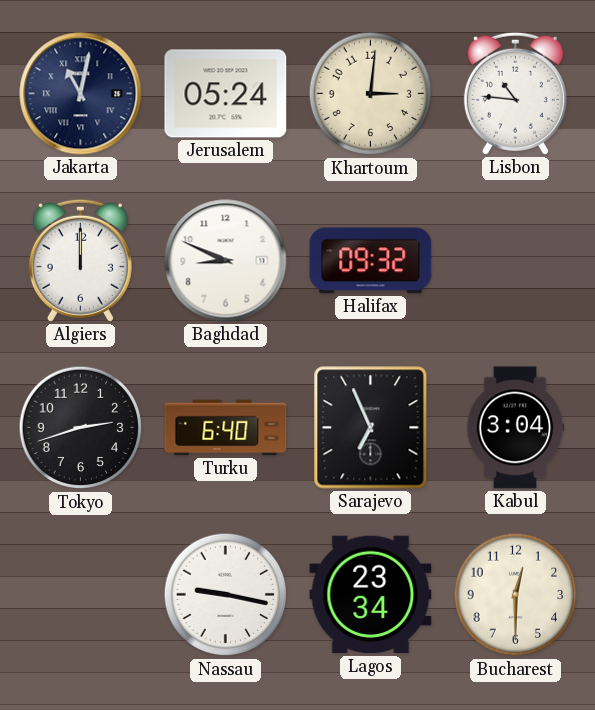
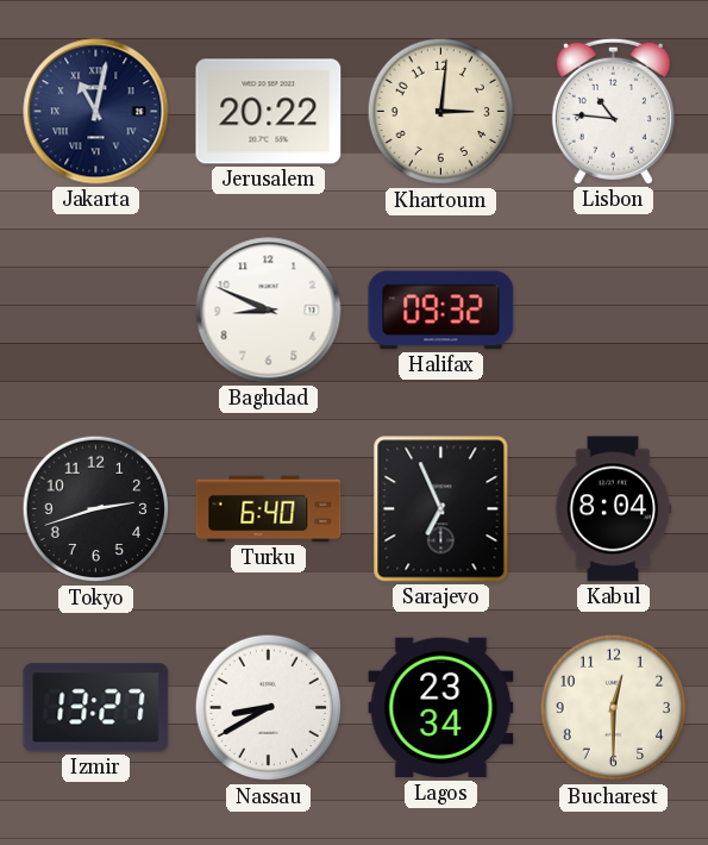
Jerusalem: 05:24 -> 20:22
Algiers: 12:00 -> none
Kabul: 3:04 -> 8:04
Izmir: none -> 13:27
Nassau: 9:17 -> 8:40
